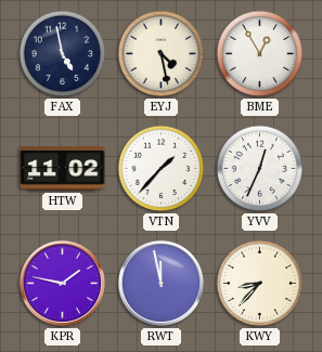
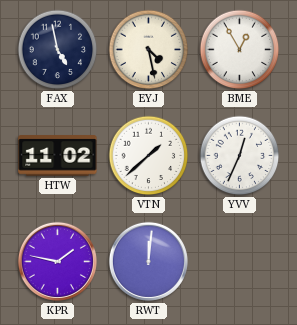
VTN: 1:37 -> 1:38
RWT: 11:58 -> 12:01
KWY: 8:37 -> none
